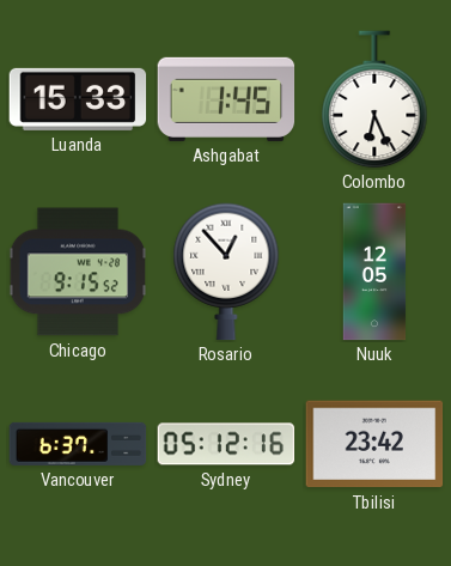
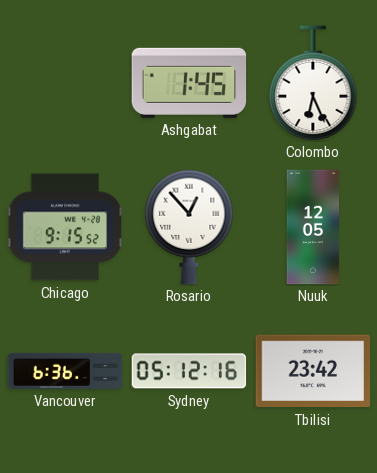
Luanda: 15:33 -> none
Vancouver: 6:37 -> 6:36
